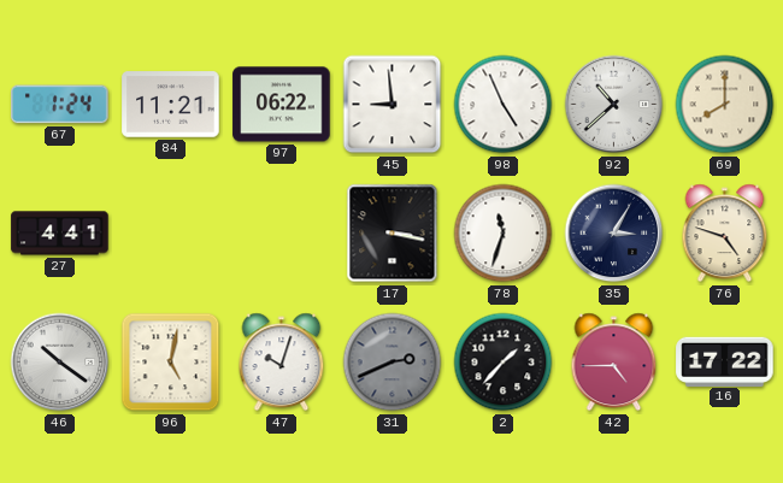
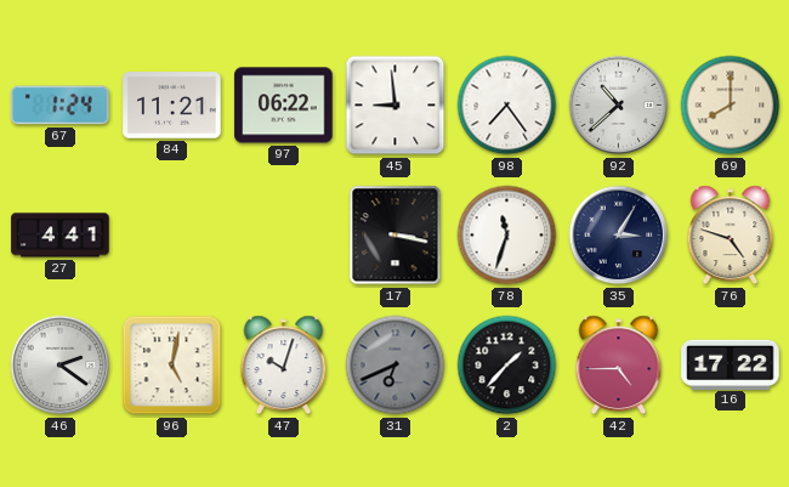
98: 4:56 -> 7:24
46: 10:21 -> 2:21
31: 2:41 -> 6:41
